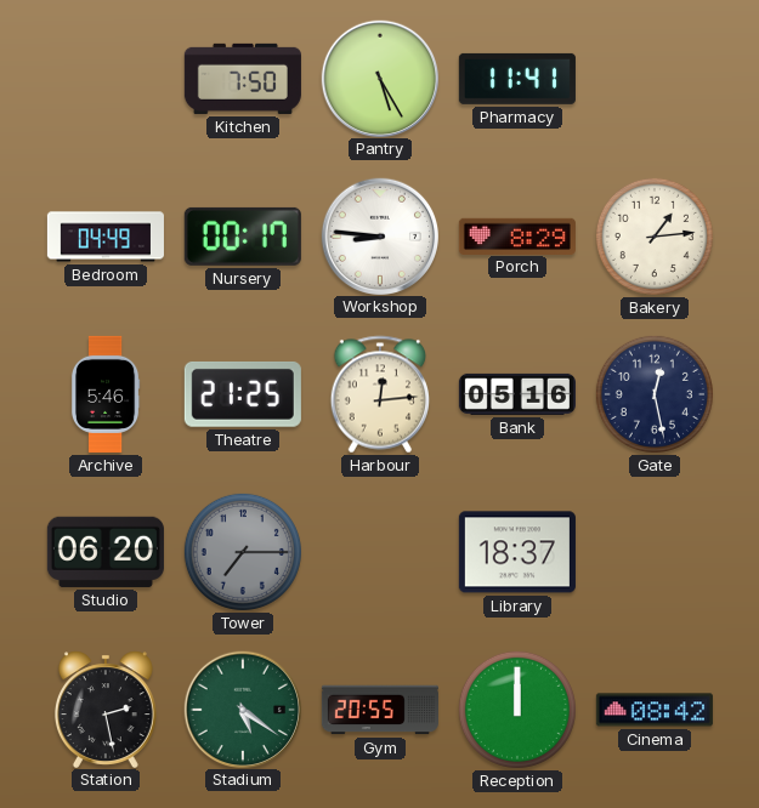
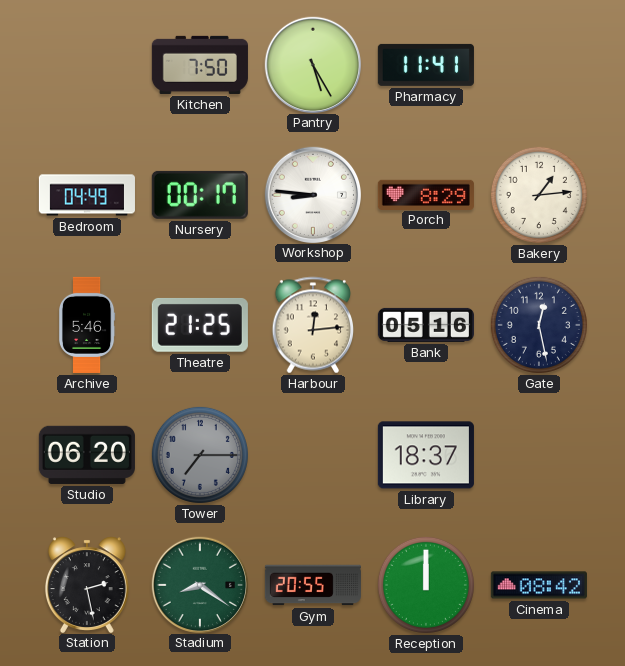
Stadium: 5:21 -> 8:21
